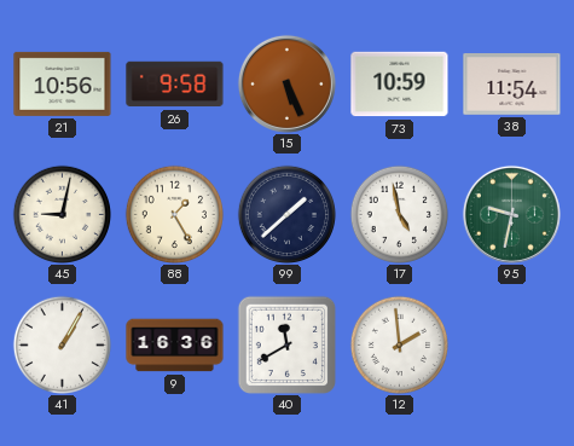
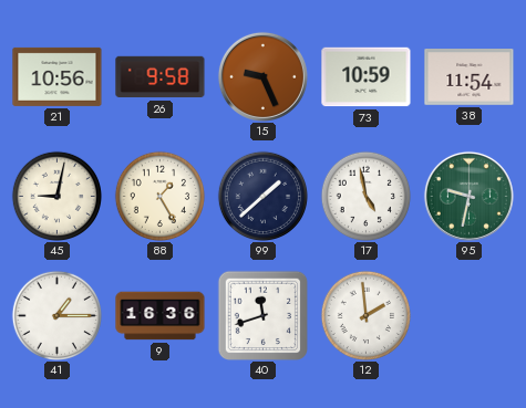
15: 5:26 -> 9:26
41: 1:05 -> 1:15
40: 11:40 -> 11:42
